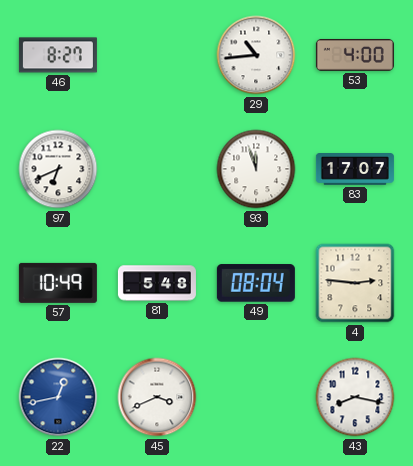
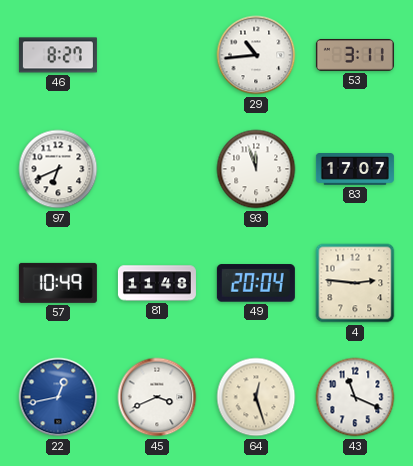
53: 4:00 -> 3:11
81: 5:48 -> 11:48
49: 08:04 -> 20:04
64: none -> 12:27
43: 8:17 -> 11:19
